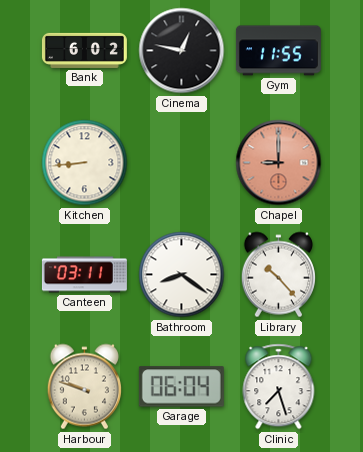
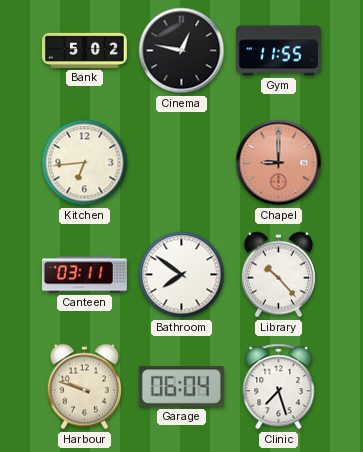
Bank: 6:02 -> 5:02
Kitchen: 8:44 -> 6:44
Bathroom: 8:21 -> 7:51
